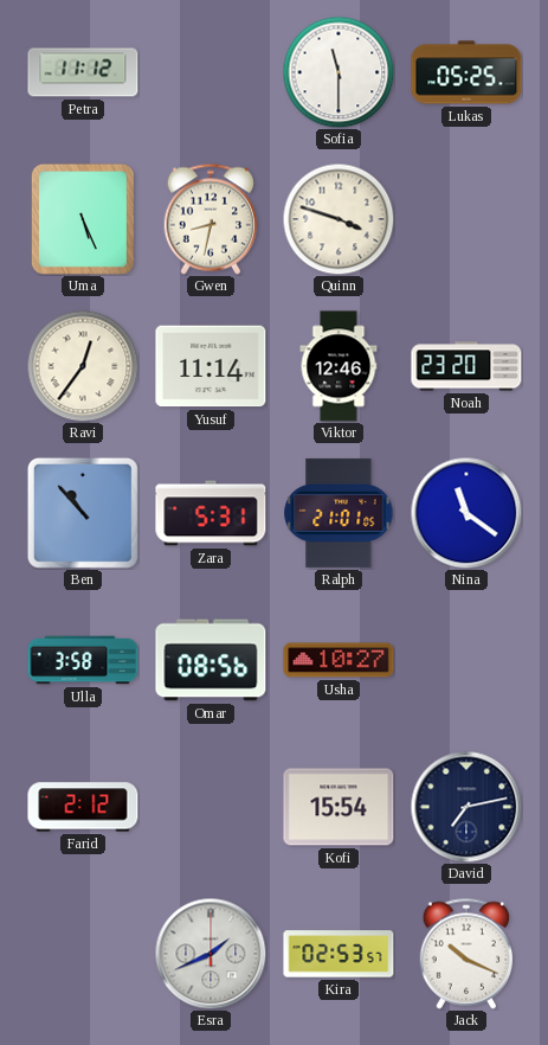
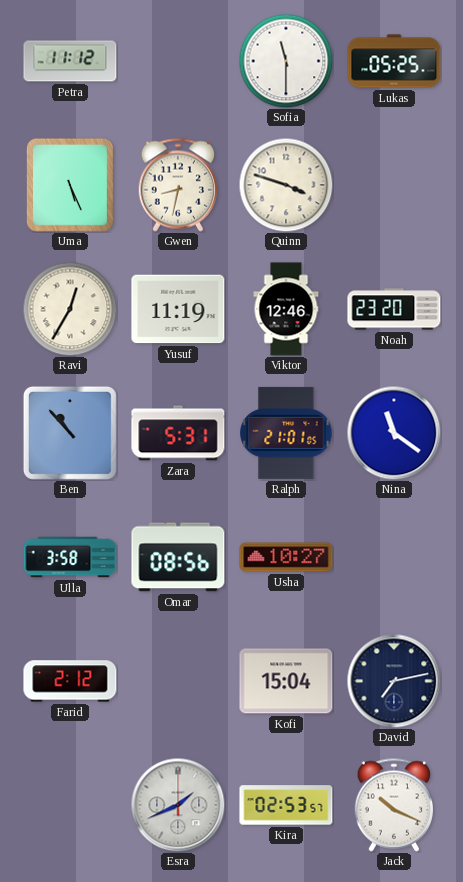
Ravi: 12:36 -> 12:35
Yusuf: 11:14 -> 11:19
Kofi: 15:54 -> 15:04
